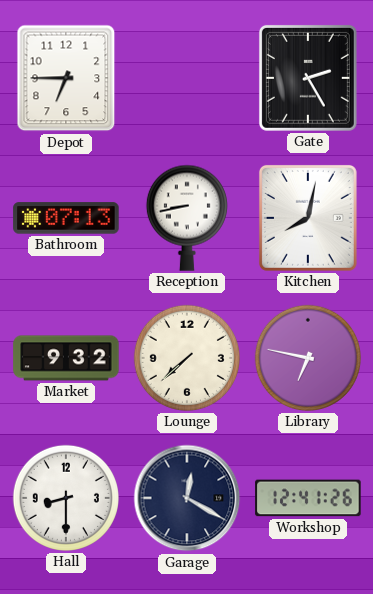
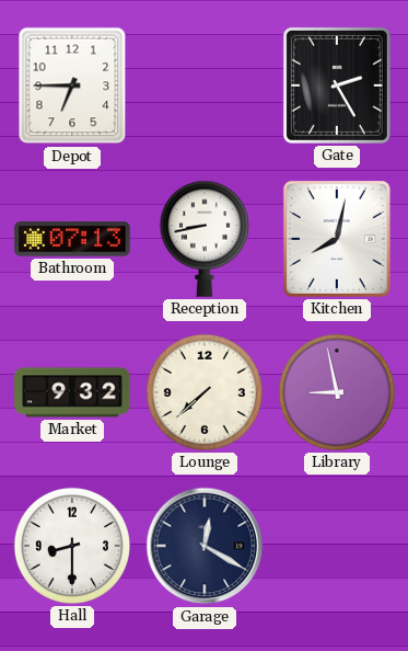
Library: 6:47 -> 8:58
Workshop: 12:41 -> none
